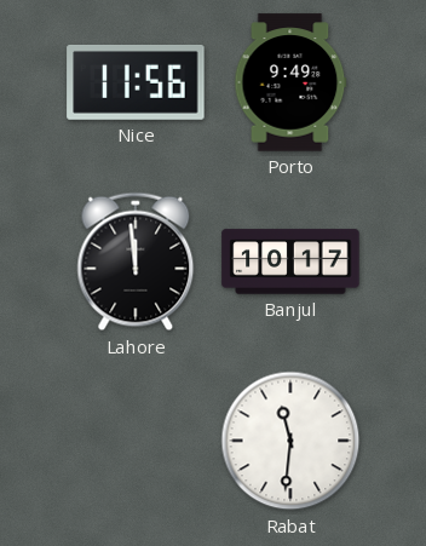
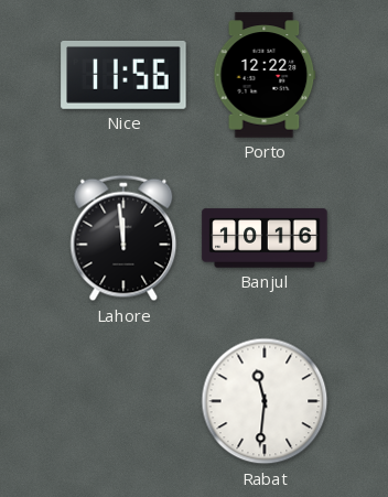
Porto: 9:49 -> 12:22
Banjul: 10:17 -> 10:16
